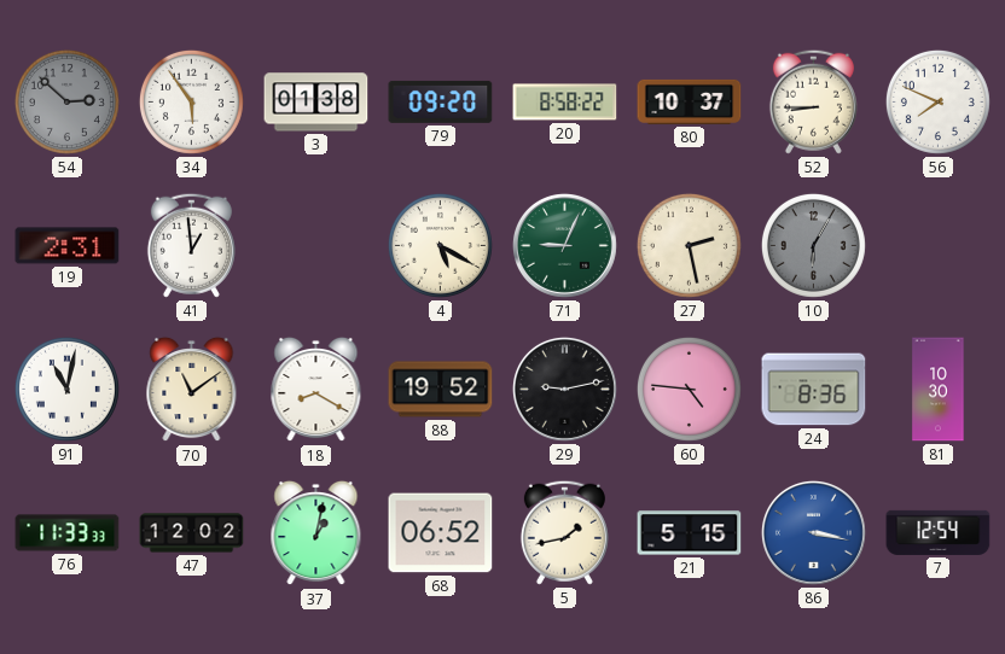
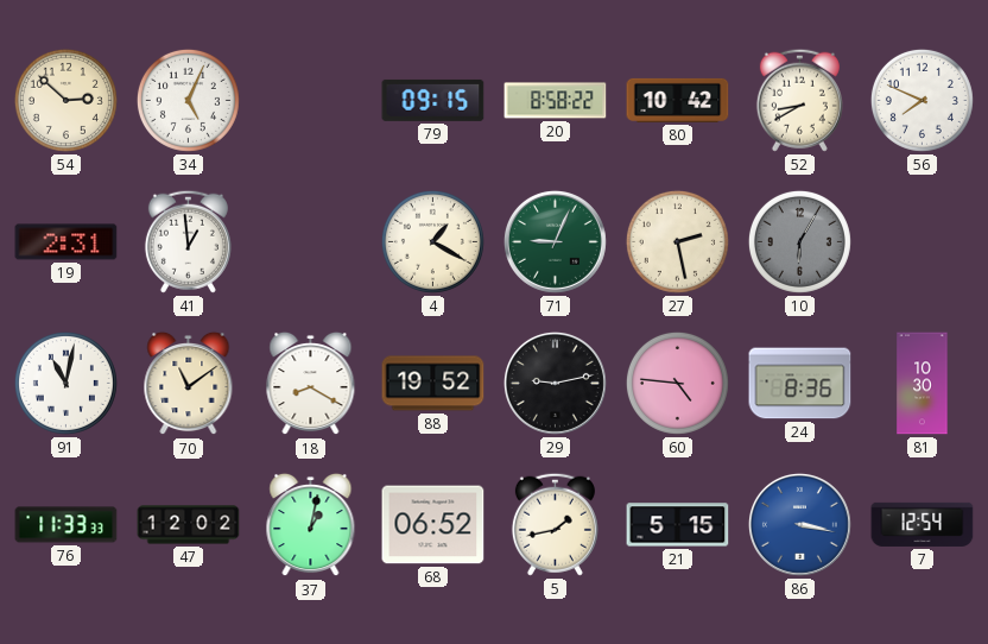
54 dial: grey -> cream
34: 5:54 -> 5:04
3: 01:38 -> none
79: 09:20 -> 09:15
80: 10:37 -> 10:42
52: 8:45 -> 8:40
4: 5:20 -> 1:20
